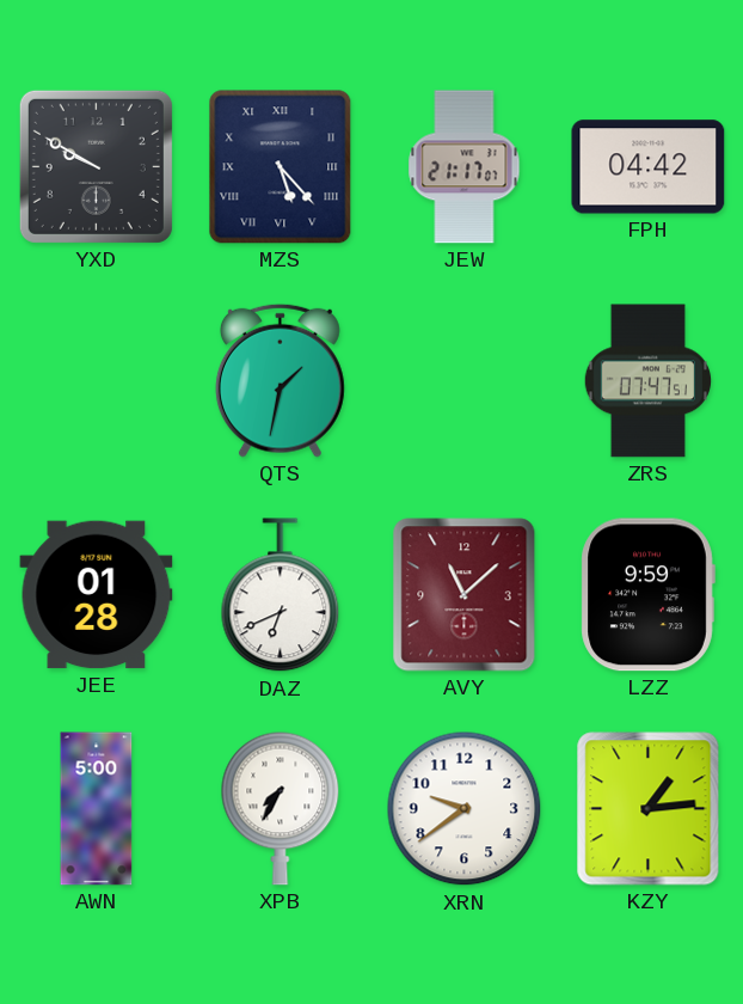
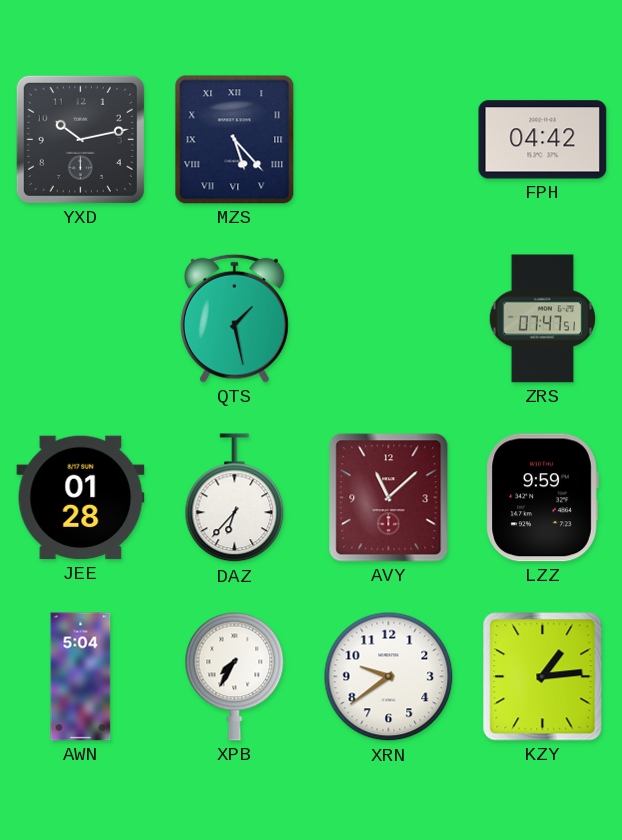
YXD: 9:50 -> 10:13
JEW: 21:17 -> none
QTS: 1:32 -> 1:28
DAZ: 6:41 -> 6:37
AWN: 5:00 -> 5:04
